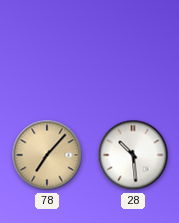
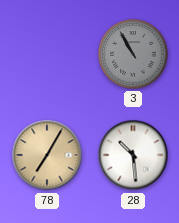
3: none -> 10:55
78: 7:07 -> 7:05
